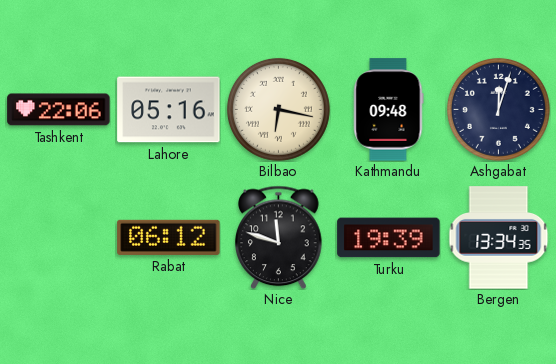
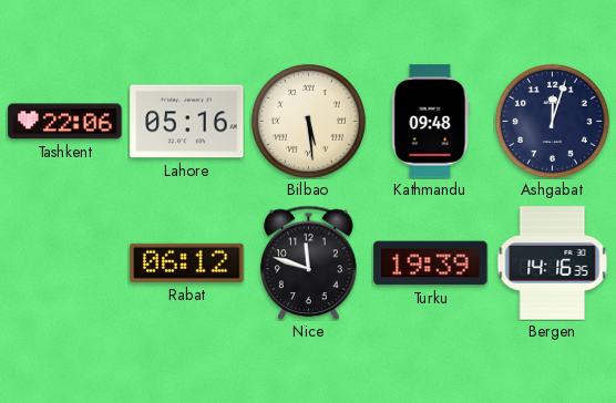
Bilbao: 6:17 -> 5:29
Bergen: 13:34 -> 14:16
